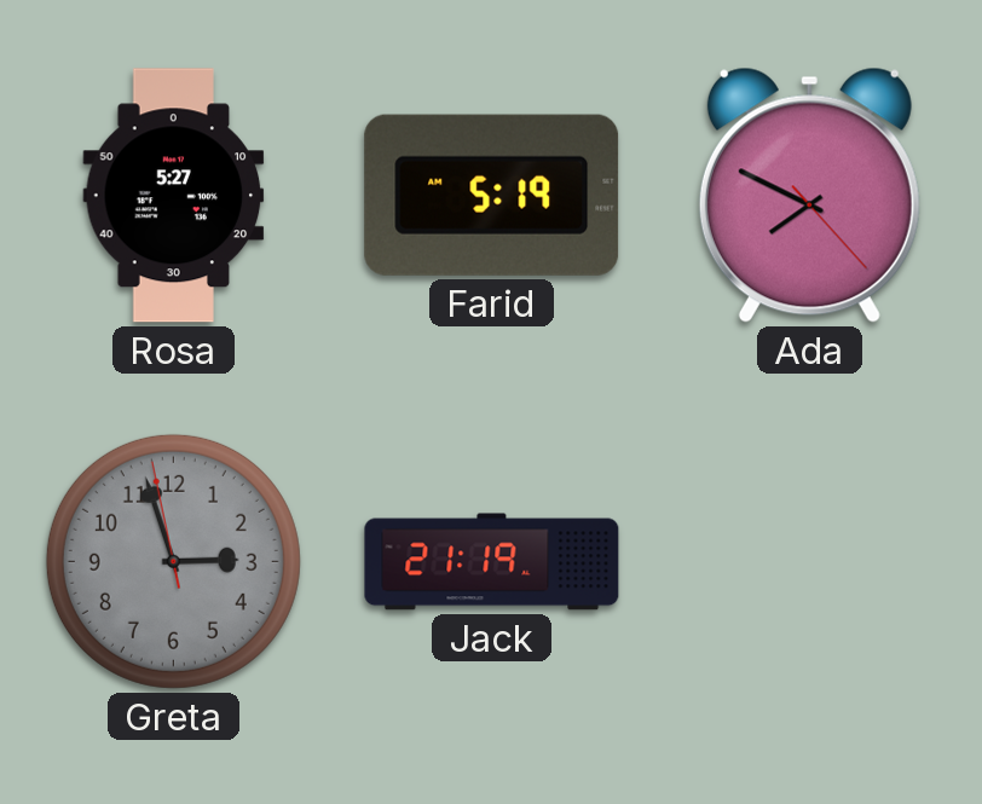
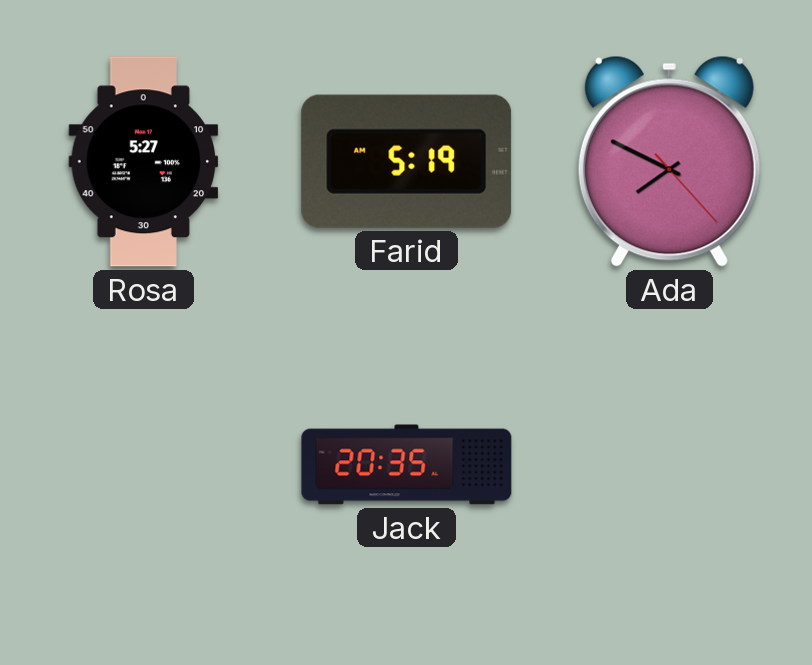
Greta: 2:56 -> none
Jack: 21:19 -> 20:35
